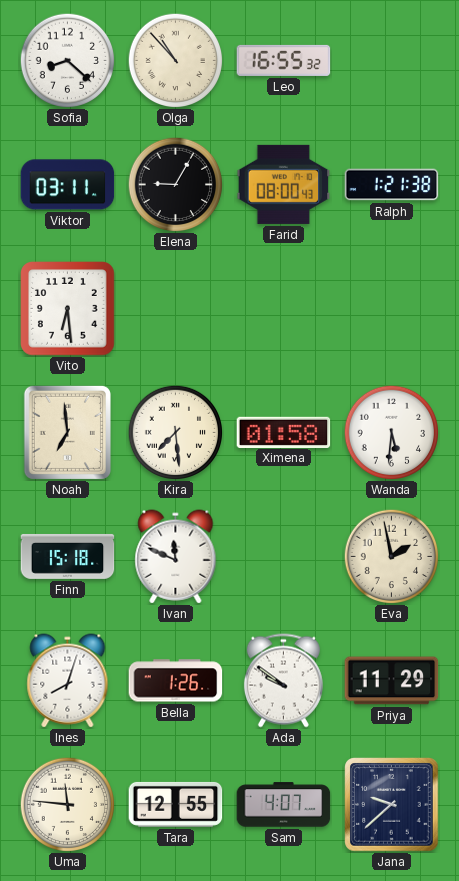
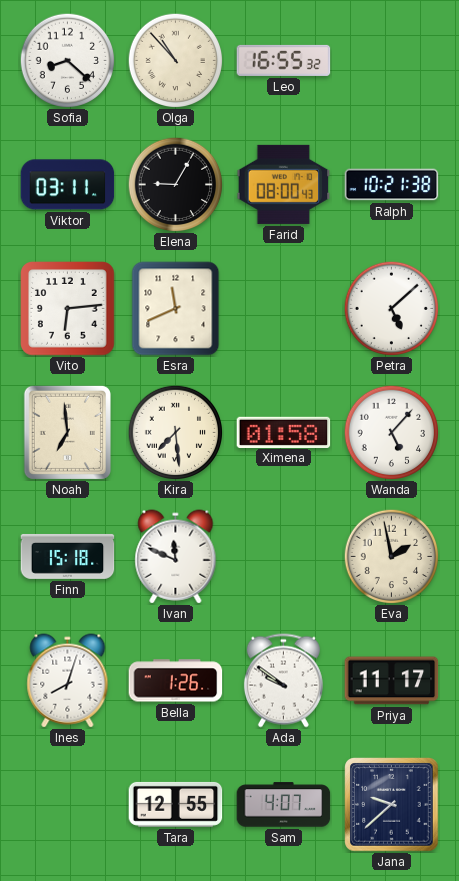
Ralph: 1:21 -> 10:21
Vito: 6:29 -> 6:14
Esra: none -> 11:41
Petra: none -> 5:08
Wanda: 5:31 -> 5:07
Priya: 11:29 -> 11:17
Uma: 11:46 -> none
